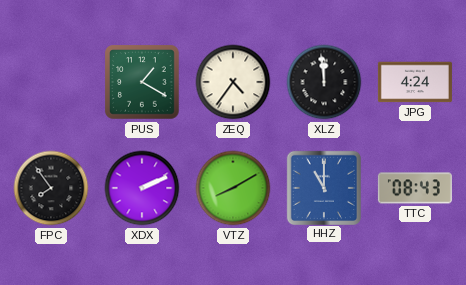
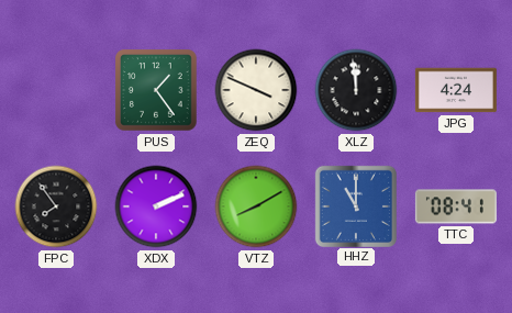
PUS: 1:20 -> 1:24
ZEQ: 4:36 -> 3:49
TTC: 08:43 -> 08:41
